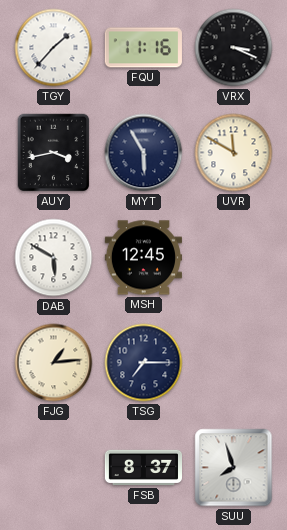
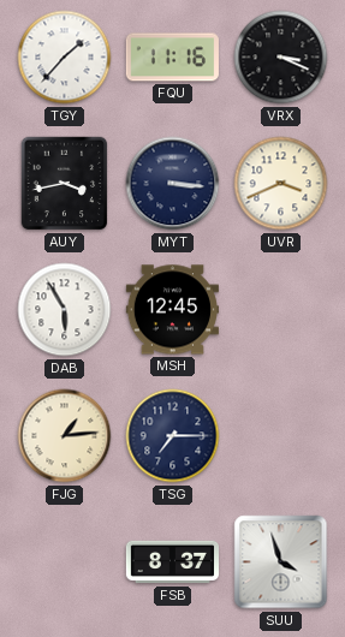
MYT: 5:55 -> 3:16
UVR: 11:50 -> 3:41
DAB: 5:50 -> 5:55
SUU: 7:57 -> 3:57
